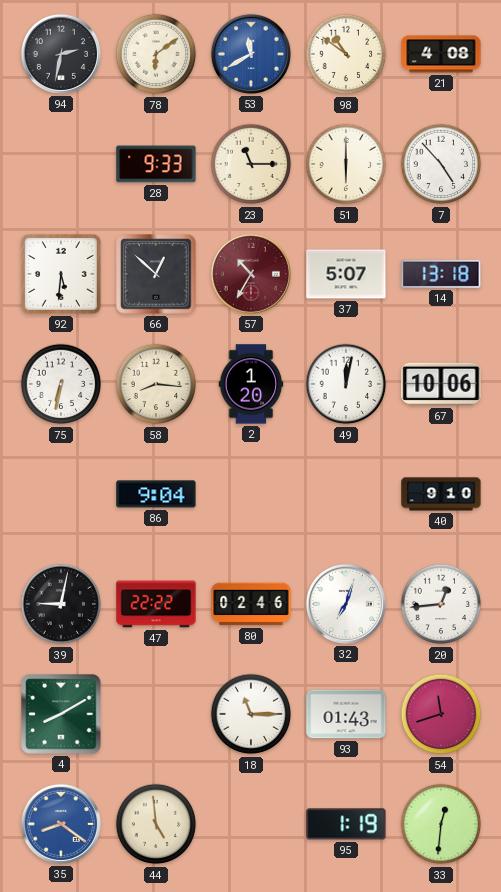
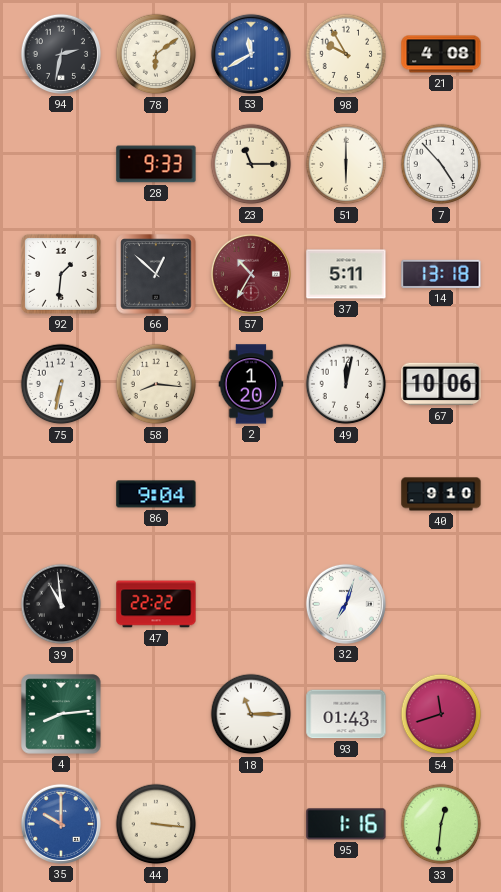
98: 10:51 -> 9:55
92: 5:31 -> 1:31
37: 5:07 -> 5:11
39: 9:02 -> 10:59
80: 02:46 -> none
20: 12:44 -> none
4: 8:10 -> 8:14
35: 8:21 -> 10:00
44: 4:59 -> 3:16
95: 1:19 -> 1:16
